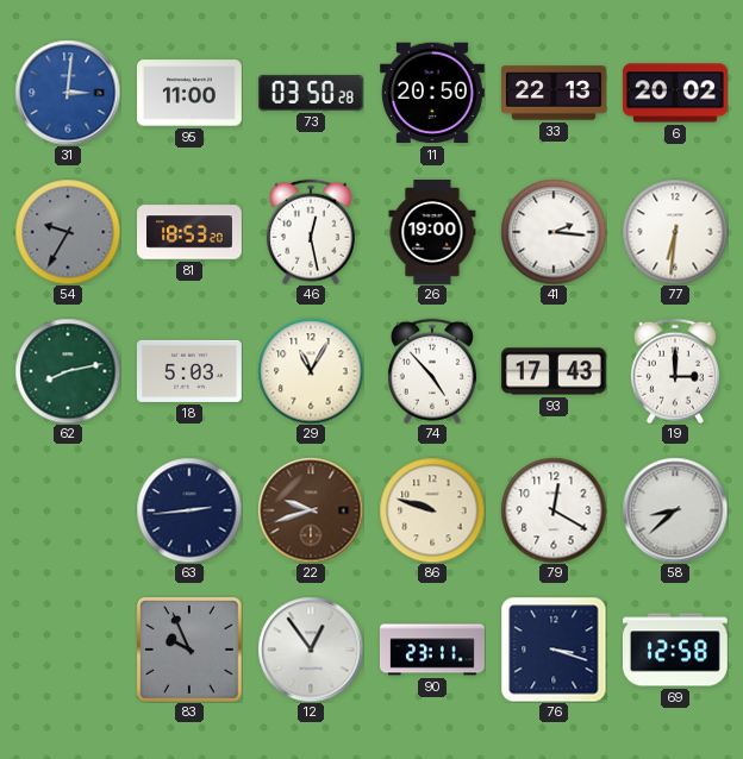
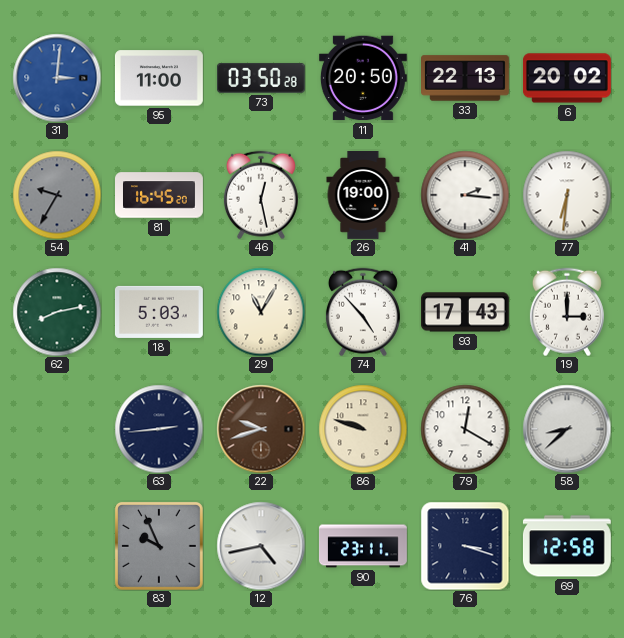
81: 18:53 -> 16:45
12: 12:54 -> 4:43
